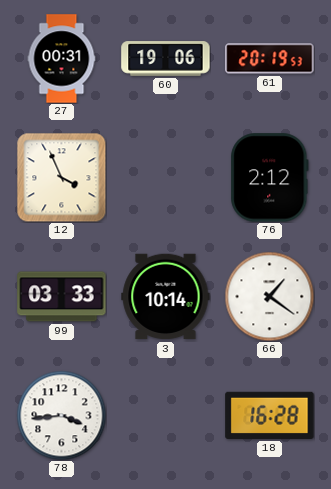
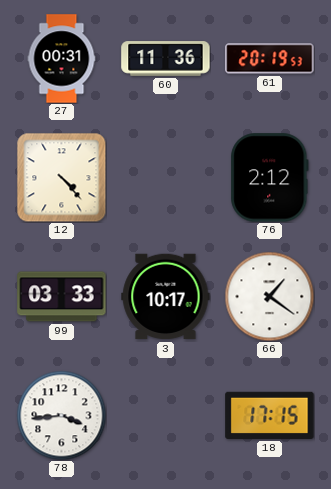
60: 19:06 -> 11:36
12: 3:56 -> 4:23
3: 10:14 -> 10:17
18: 16:28 -> 17:15
